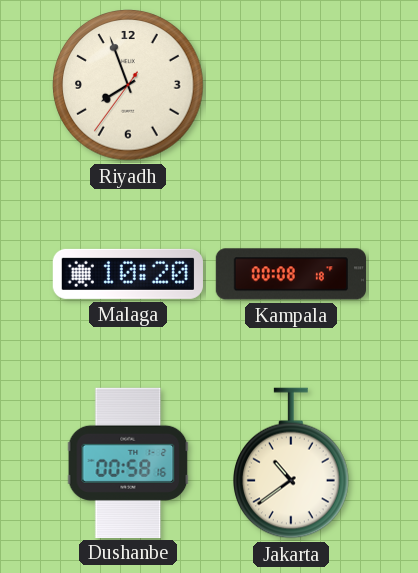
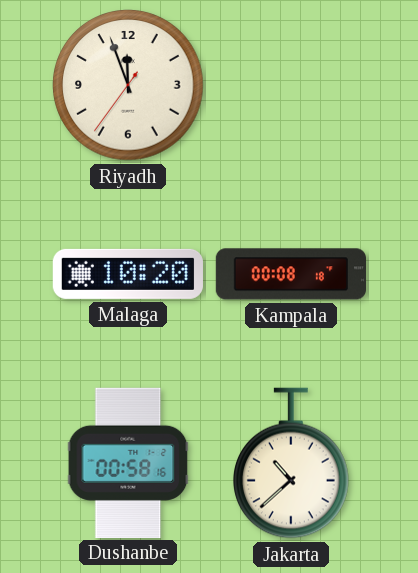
Riyadh: 7:56 -> 11:56
Jakarta: 10:39 -> 10:38
